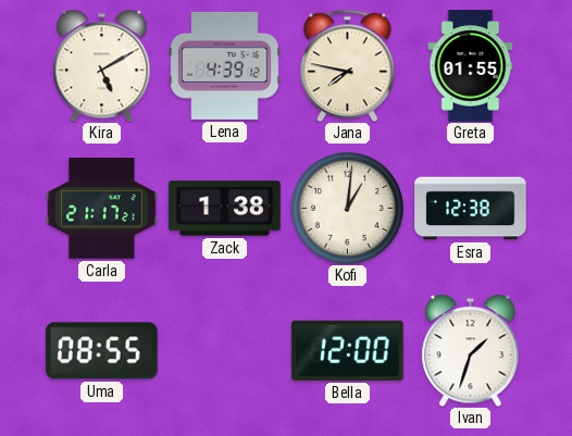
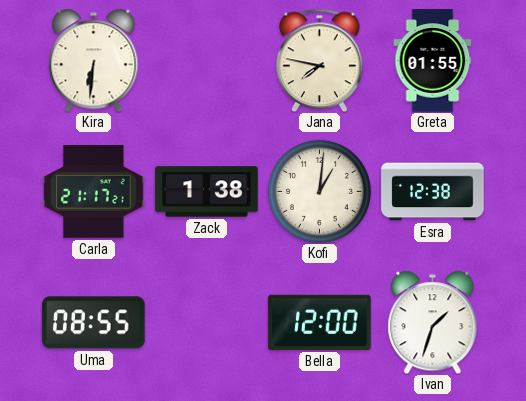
Kira: 5:10 -> 6:31
Lena: 4:39 -> none
